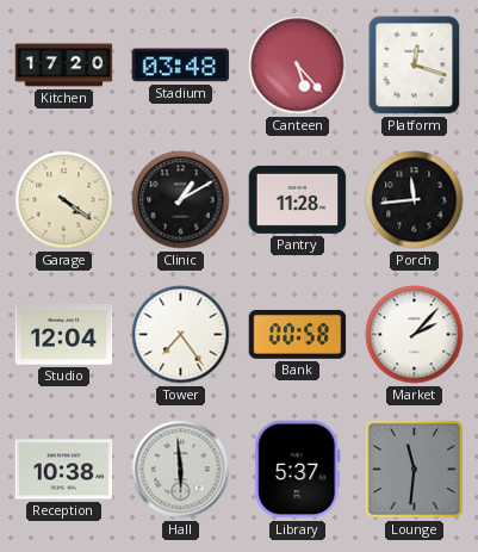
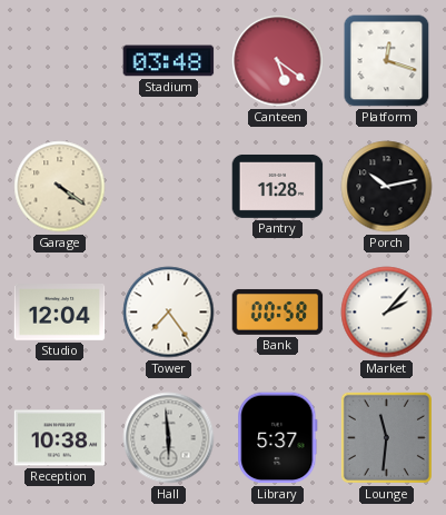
Kitchen: 17:20 -> none
Canteen: 5:23 -> 5:21
Clinic: 1:10 -> none
Porch: 11:44 -> 10:13
